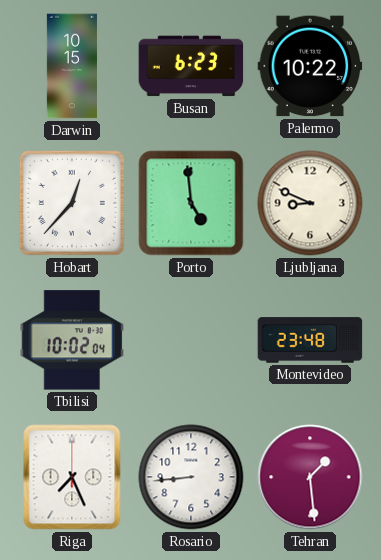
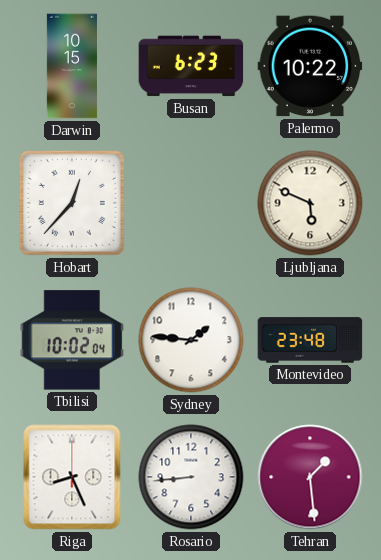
Porto: 4:59 -> none
Ljubljana: 8:49 -> 5:49
Sydney: none -> 1:46
Riga: 7:26 -> 8:26
